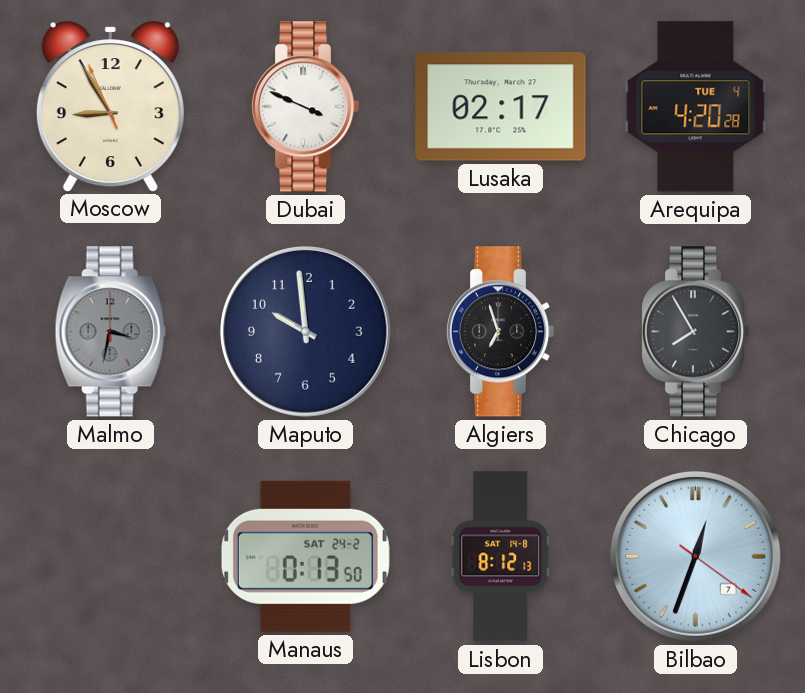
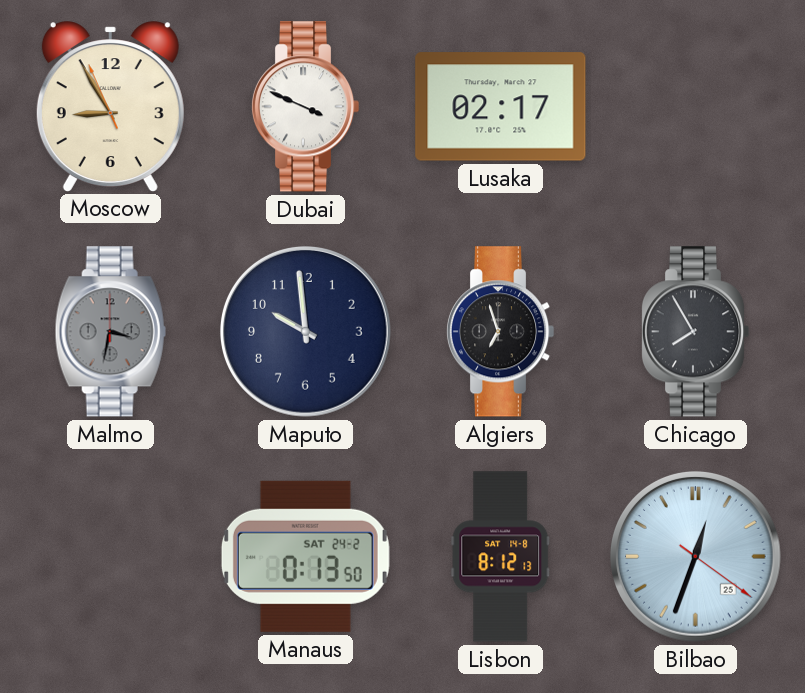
Arequipa: 4:20 -> none
Bilbao date: 7 -> 25
